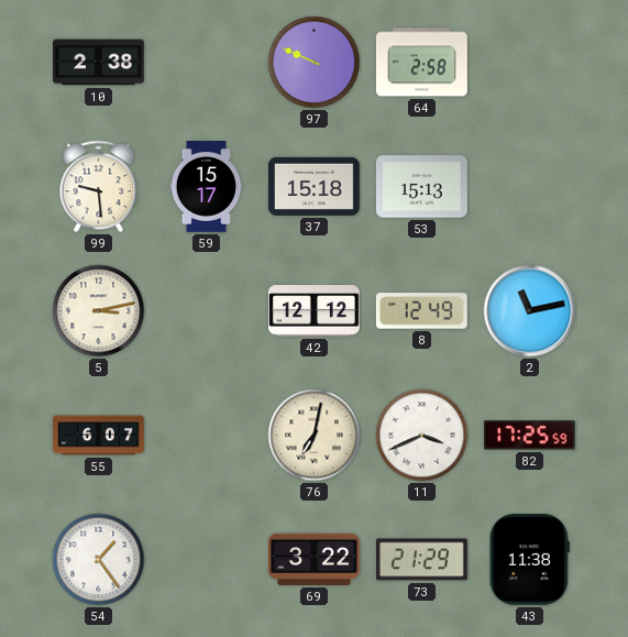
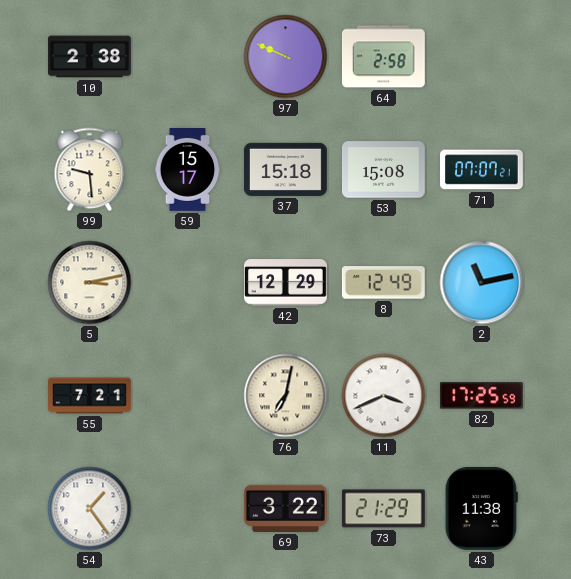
53: 15:13 -> 15:08
71: none -> 07:07
42: 12:12 -> 12:29
55: 6:07 -> 7:21
